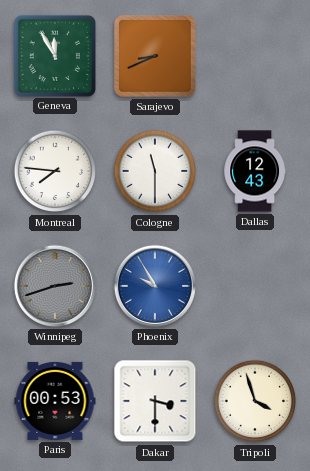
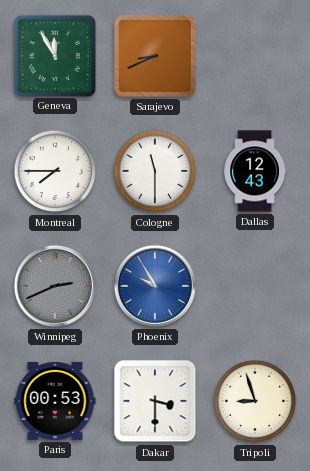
Montreal: 7:46 -> 7:45
Winnipeg: 2:42 -> 2:41
Tripoli: 3:57 -> 8:57
